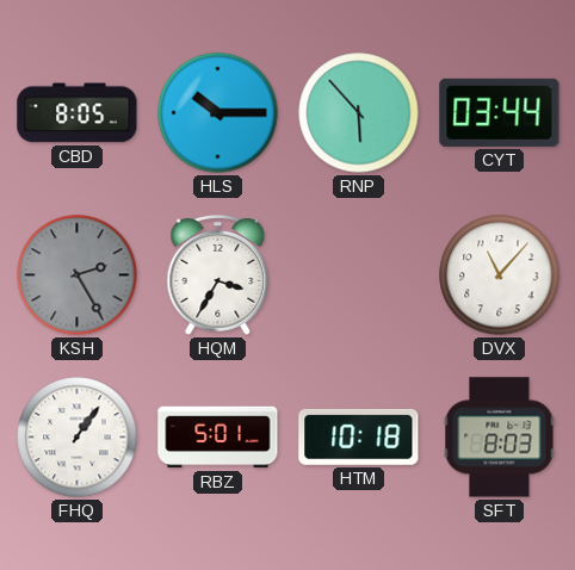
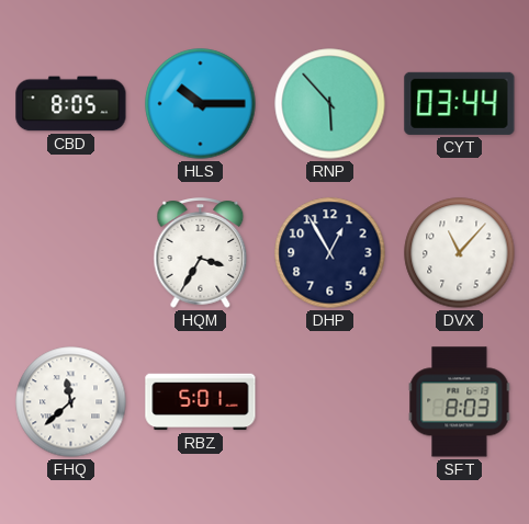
KSH: 2:25 -> none
DHP: none -> 12:55
FHQ: 1:06 -> 11:38
HTM: 10:18 -> none
